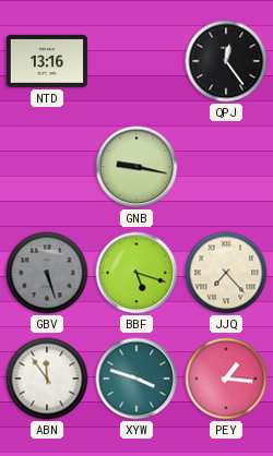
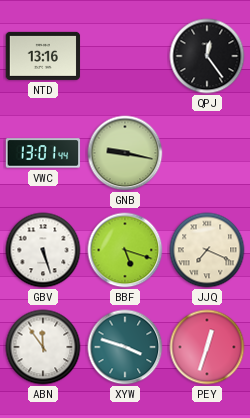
VWC: none -> 13:01
GBV dial: grey -> white
JJQ: 7:23 -> 7:19
PEY: 1:16 -> 12:33
